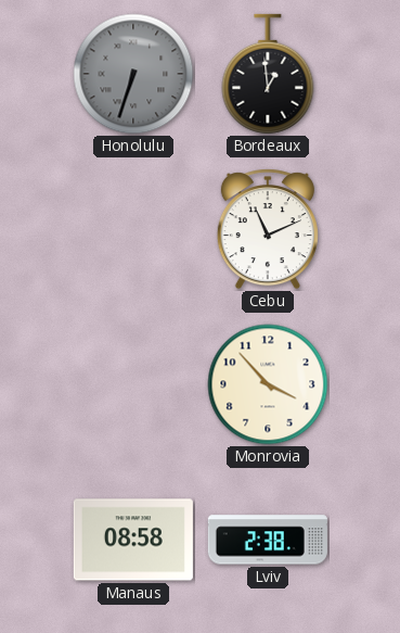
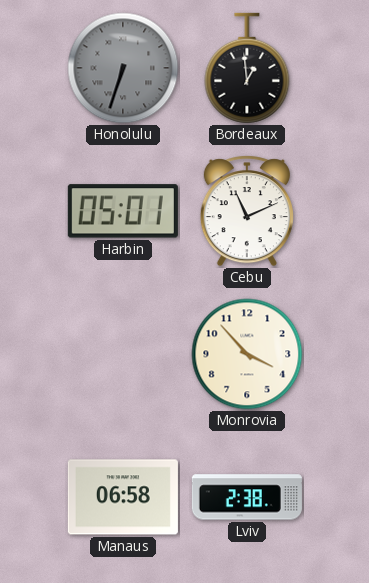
Harbin: none -> 05:01
Manaus: 08:58 -> 06:58
